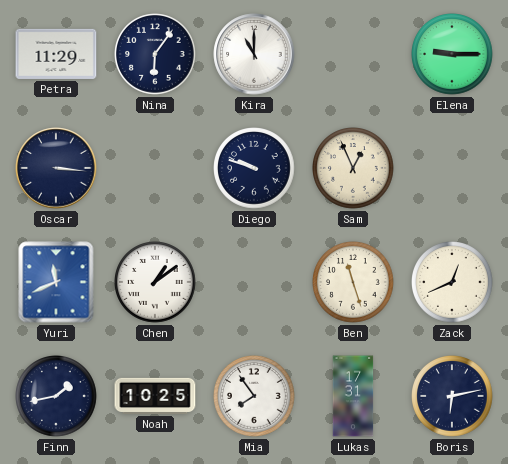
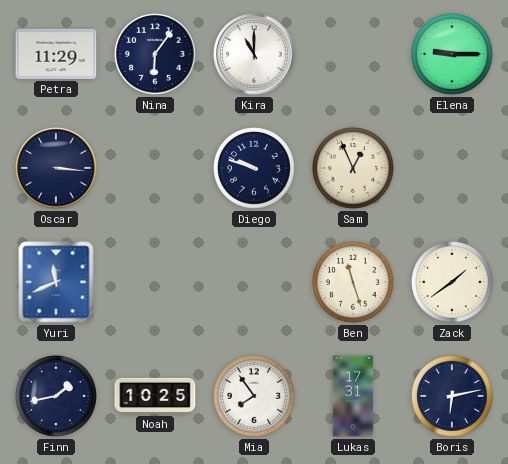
Chen: 1:09 -> none
Zack: 12:41 -> 1:39
